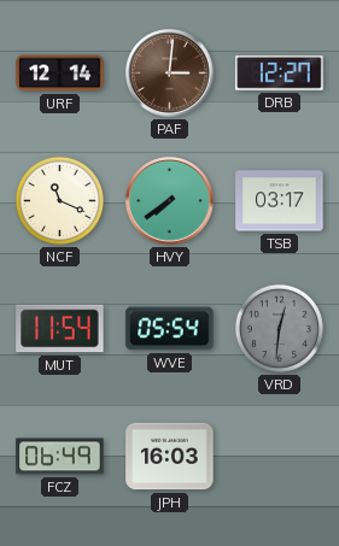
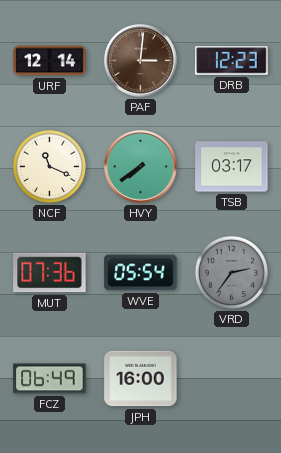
DRB: 12:27 -> 12:23
MUT: 11:54 -> 07:36
VRD: 12:31 -> 2:36
JPH: 16:03 -> 16:00
